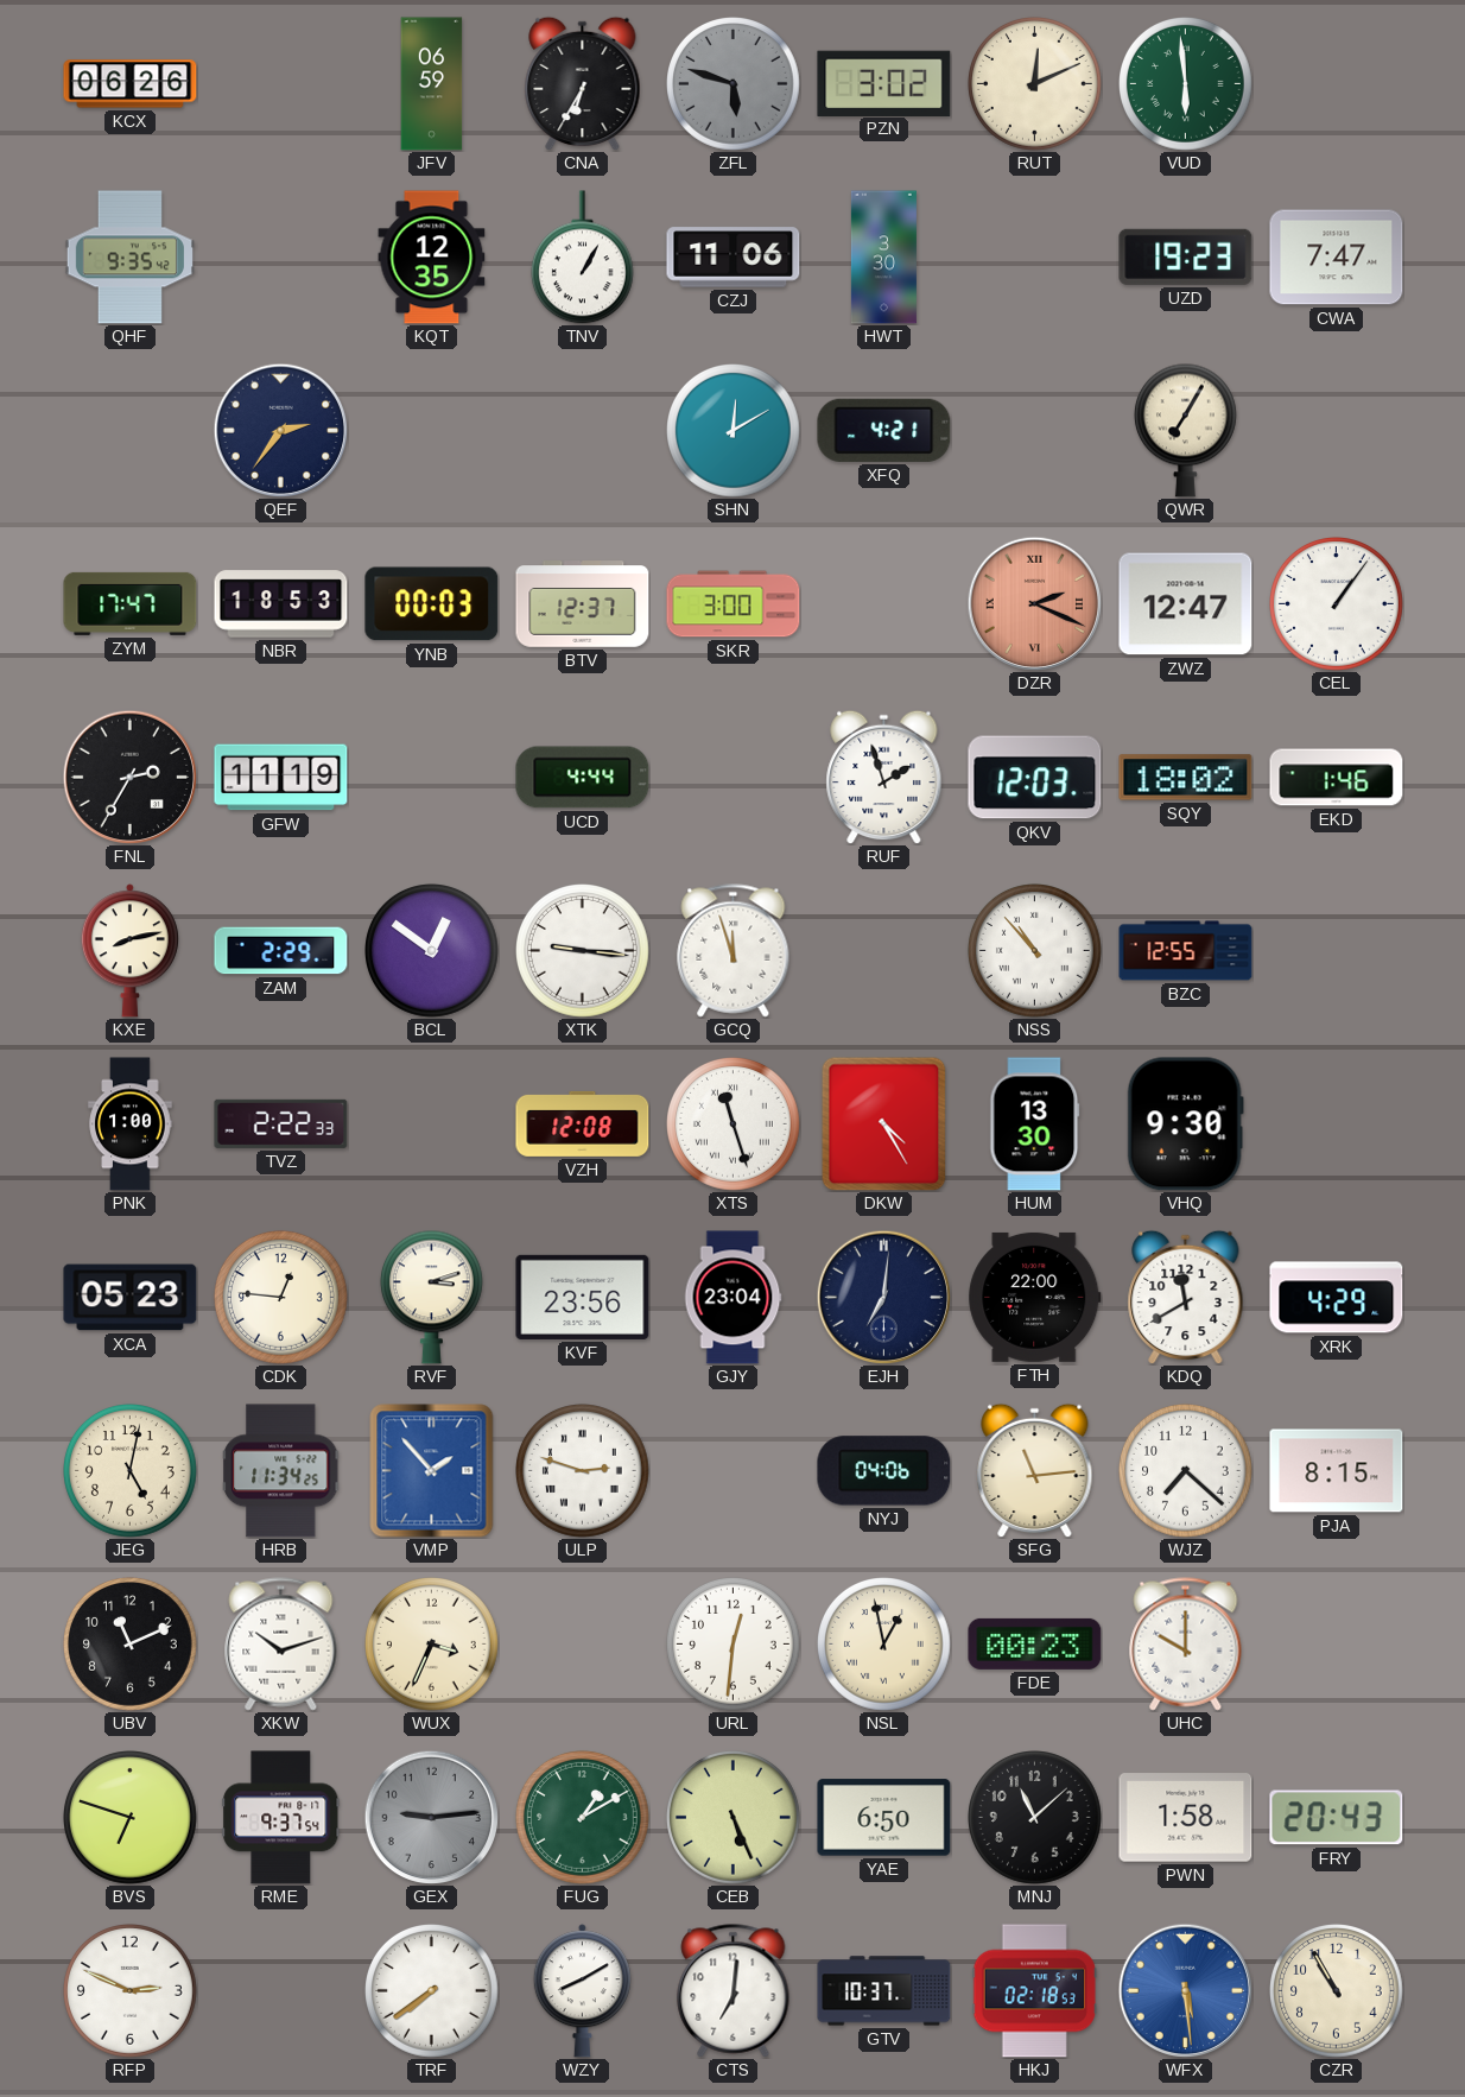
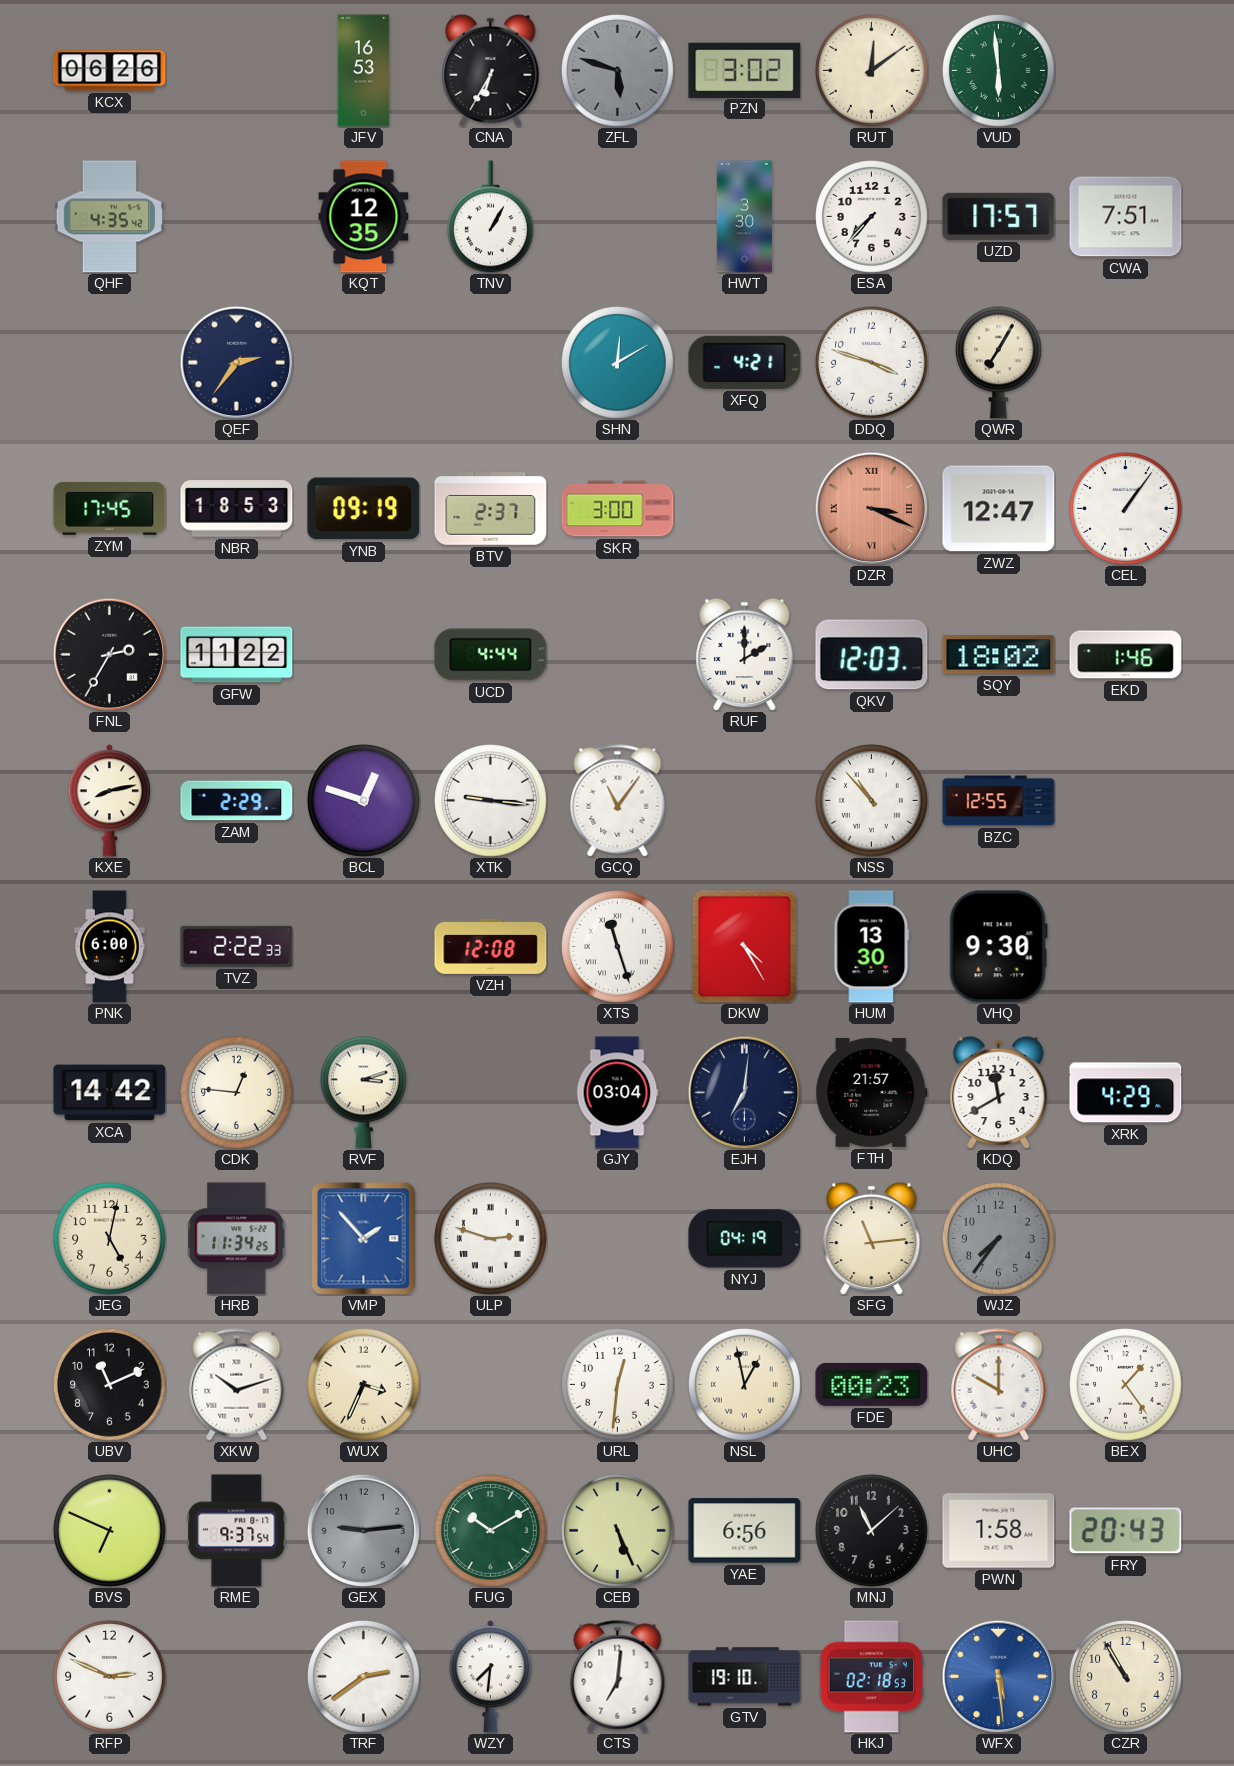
JFV: 06:59 -> 16:53
RUT: 12:11 -> 12:09
QHF: 9:35 -> 4:35
CZJ: 11:06 -> none
ESA: none -> 7:37
UZD: 19:23 -> 17:57
CWA: 7:47 -> 7:51
DDQ: none -> 3:48
ZYM: 17:47 -> 17:45
YNB: 00:03 -> 09:19
BTV: 12:37 -> 2:37
DZR: 2:19 -> 3:19
GFW: 11:19 -> 11:22
RUF: 1:57 -> 2:00
BCL: 12:51 -> 12:48
GCQ: 11:57 -> 11:06
PNK: 1:00 -> 6:00
XCA: 05:23 -> 14:42
KVF: 23:56 -> none
GJY: 23:04 -> 03:04
FTH: 22:00 -> 21:57
NYJ: 04:06 -> 04:19
WJZ: 7:22 -> 7:36
WJZ dial: white -> grey
PJA: 8:15 -> none
BEX: none -> 1:24
BVS: 6:48 -> 6:49
FUG: 1:10 -> 10:10
YAE: 6:50 -> 6:56
TRF: 7:39 -> 2:39
WZY: 8:10 -> 7:31
GTV: 10:37 -> 19:10
